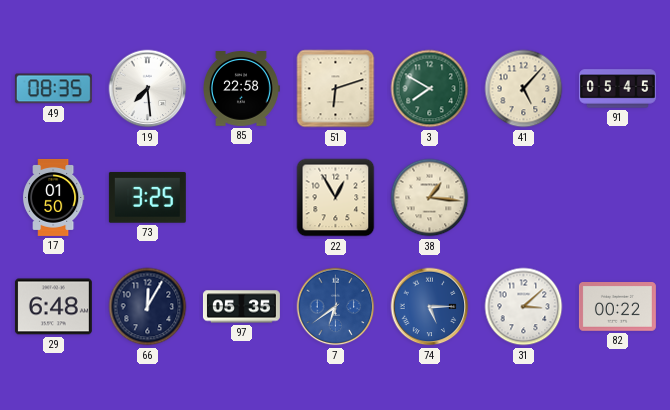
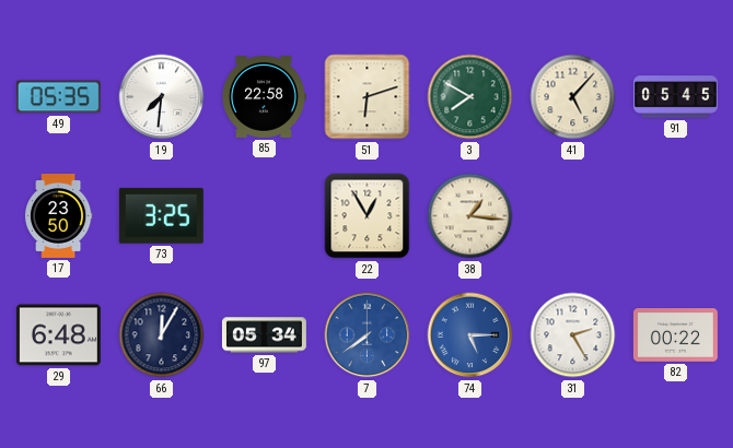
49: 08:35 -> 05:35
19: 7:29 -> 7:31
17: 01:50 -> 23:50
97: 05:35 -> 05:34
7: 6:39 -> 7:39
31: 3:08 -> 2:25
